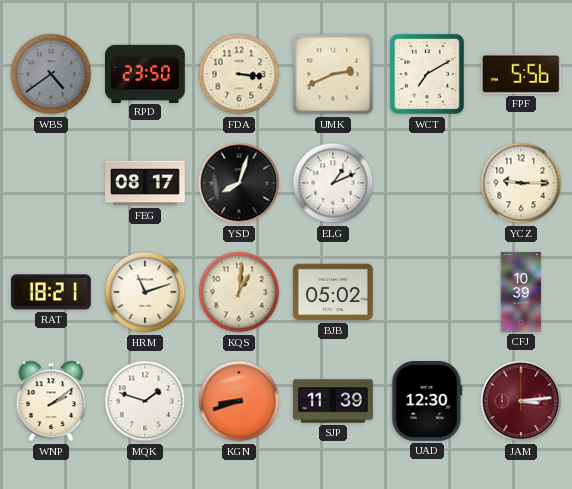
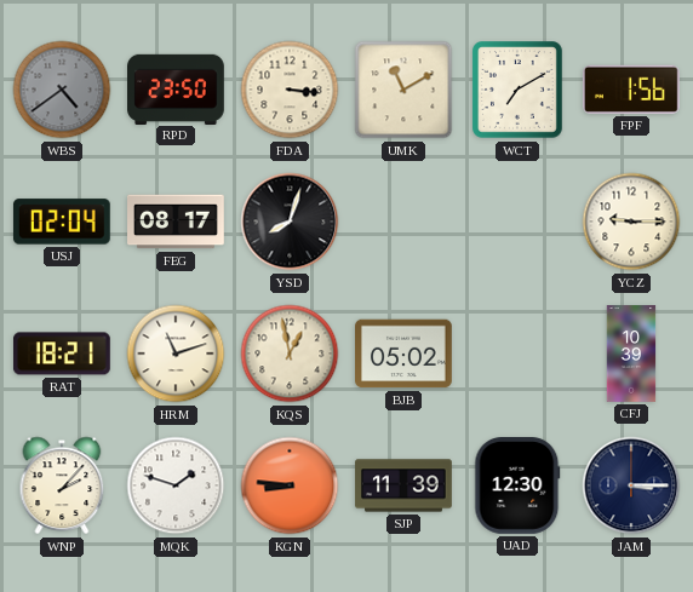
UMK: 2:41 -> 11:10
FPF: 5:56 -> 1:56
USJ: none -> 02:04
ELG: 1:11 -> none
KQS: 1:01 -> 12:58
WNP: 2:09 -> 2:07
KGN: 8:42 -> 8:46
JAM: 3:14 -> 3:15
JAM dial: burgundy -> navy
